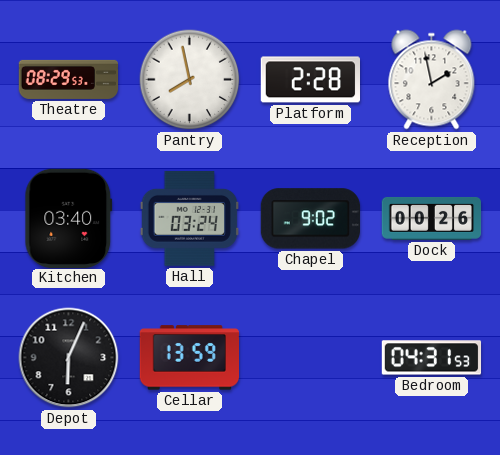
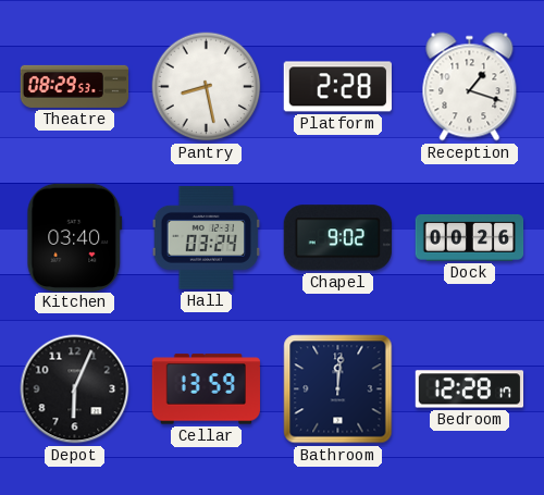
Pantry: 7:58 -> 8:28
Reception: 1:58 -> 1:18
Bathroom: none -> 12:01
Bedroom: 04:31 -> 12:28
